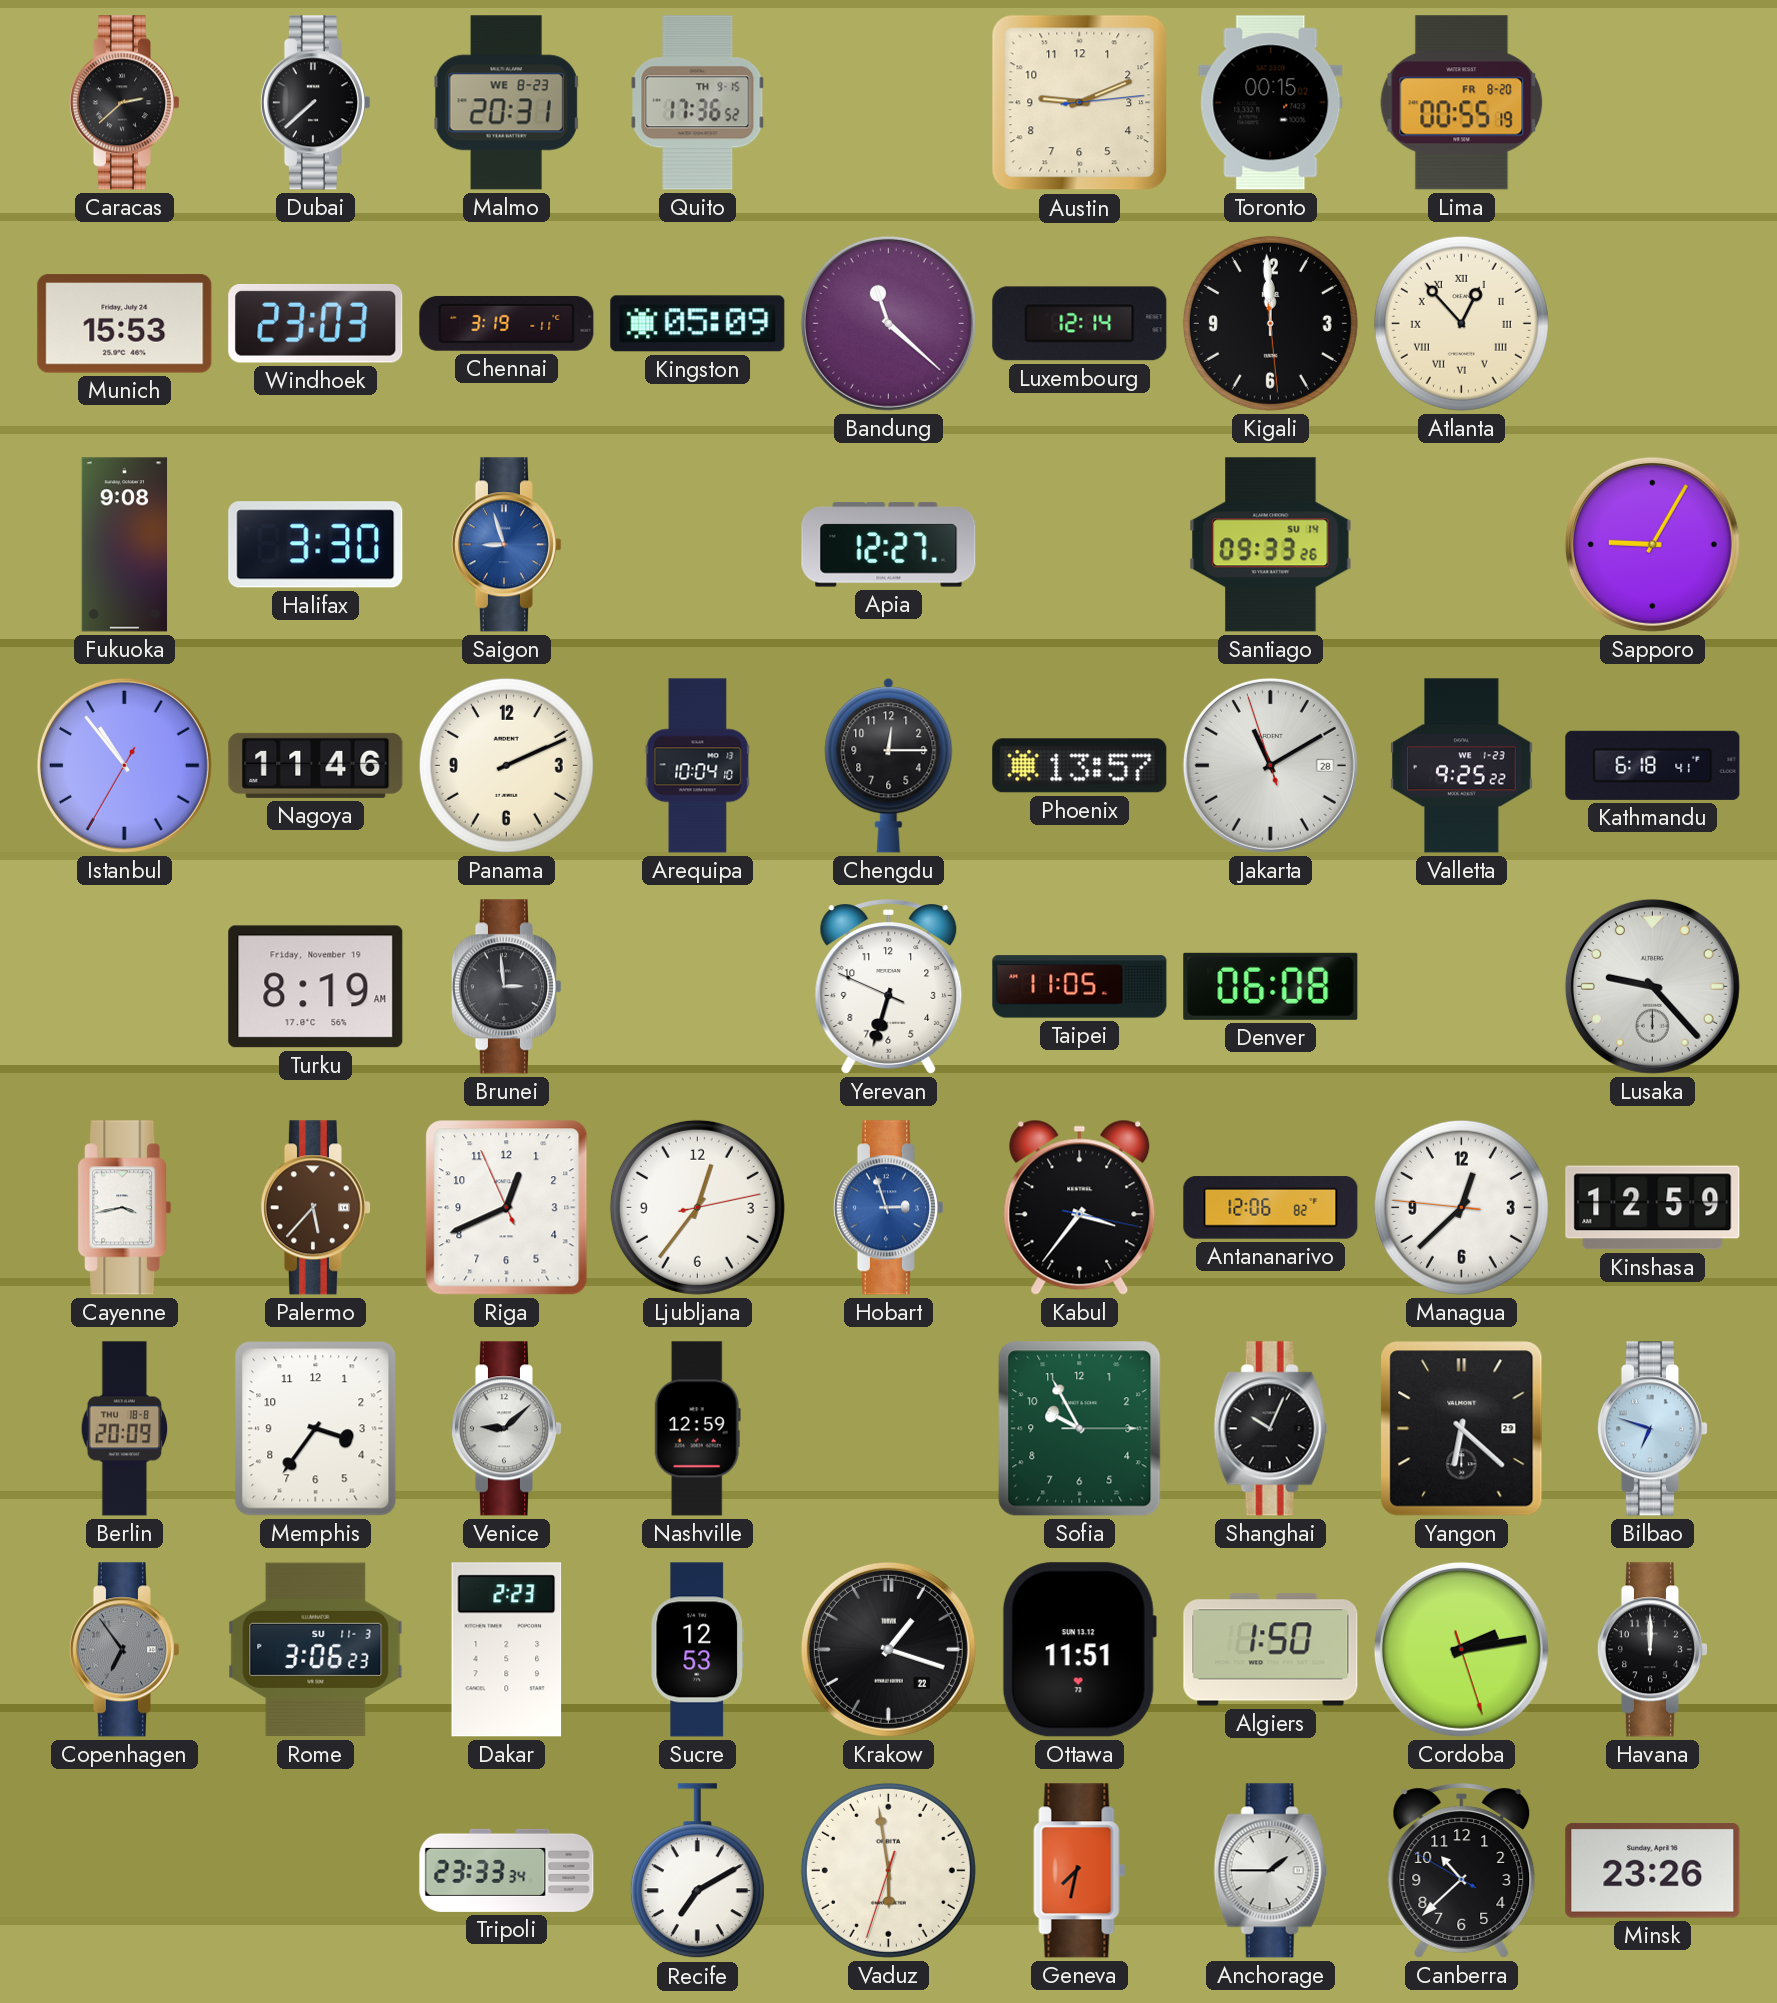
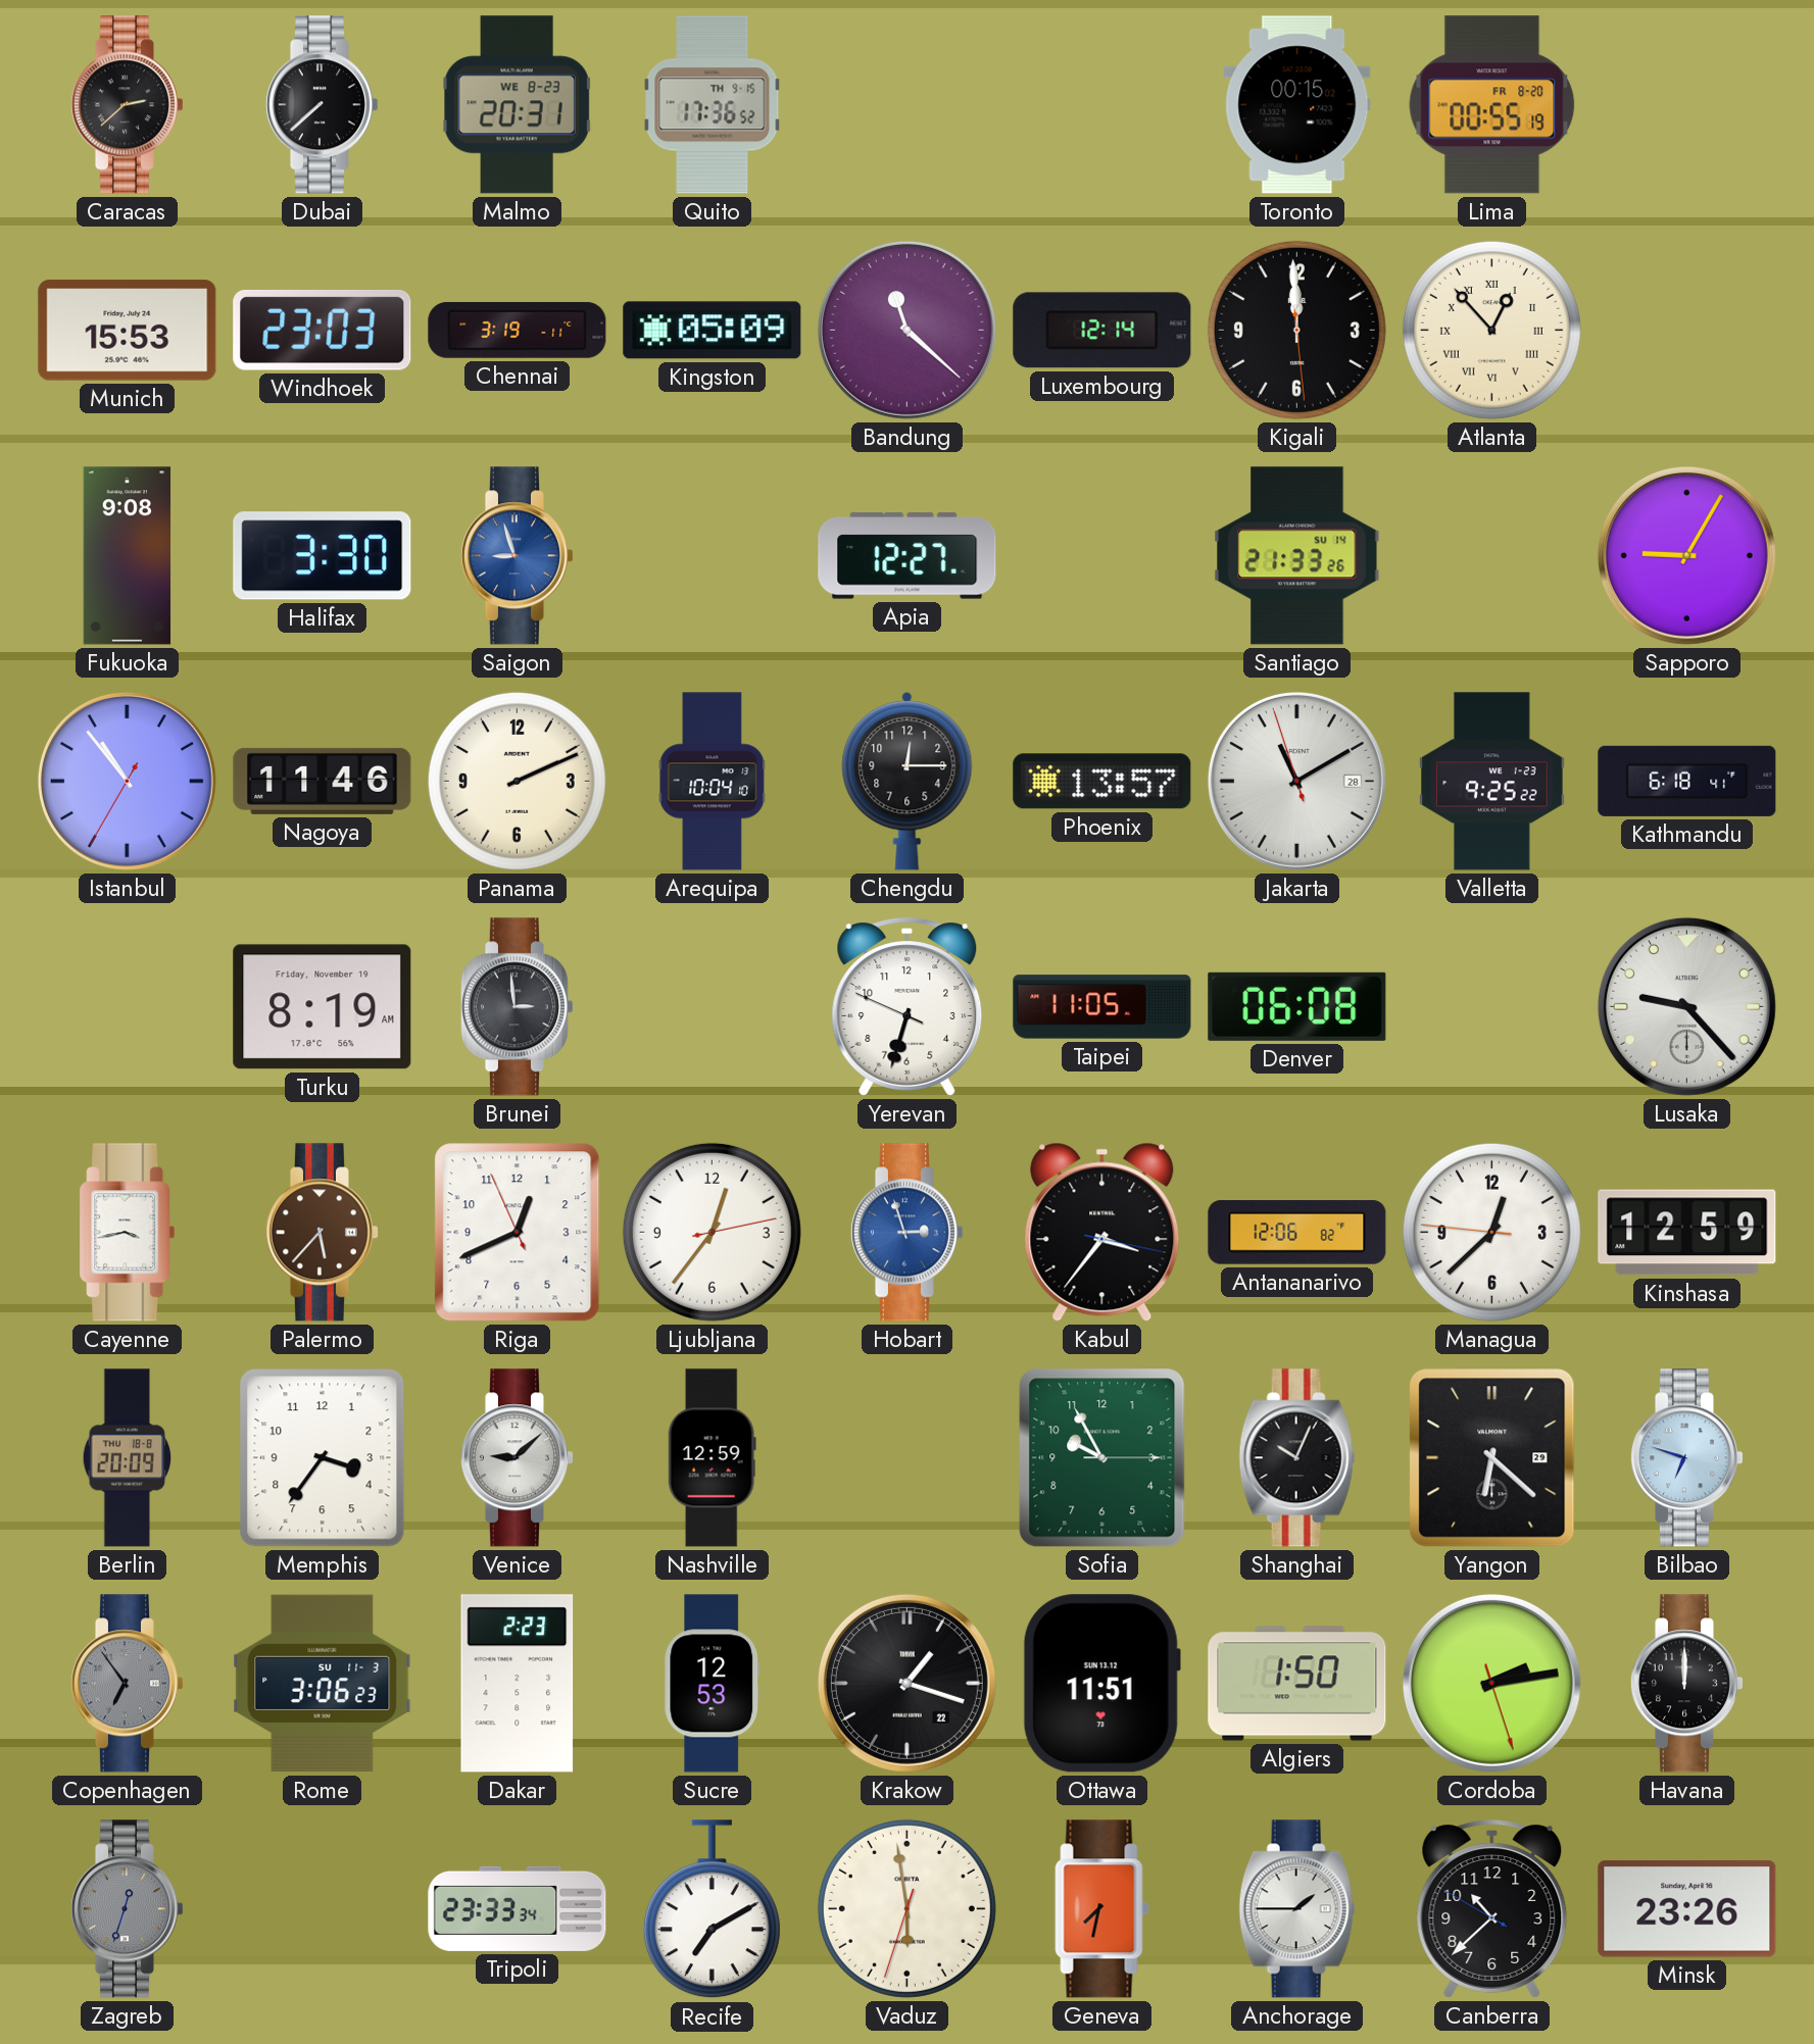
Austin: 9:11 -> none
Santiago: 09:33 -> 21:33
Zagreb: none -> 12:33
